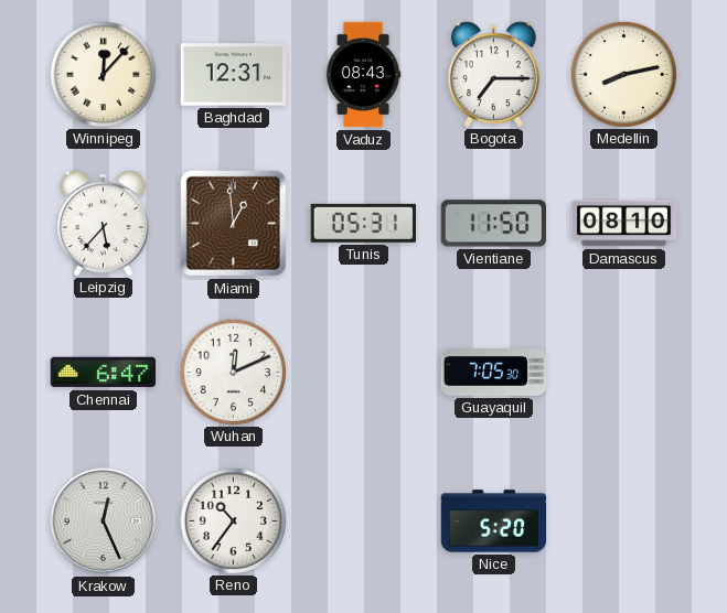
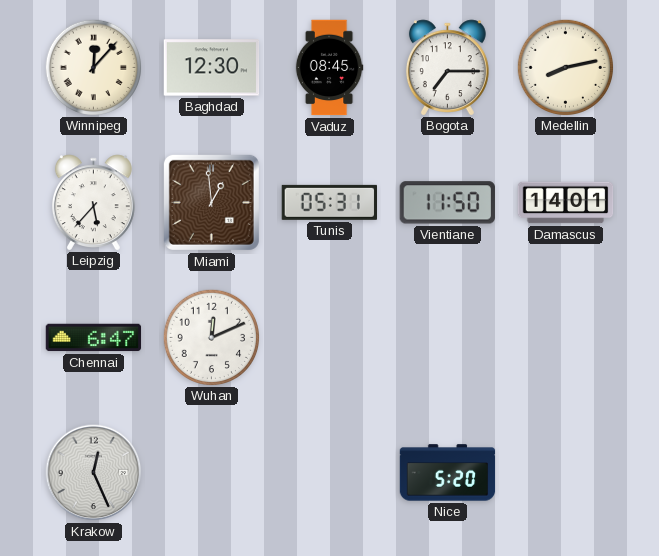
Baghdad: 12:31 -> 12:30
Vaduz: 08:43 -> 08:45
Damascus: 08:10 -> 14:01
Guayaquil: 7:05 -> none
Reno: 10:36 -> none
